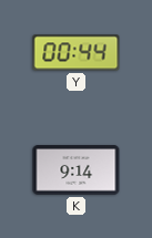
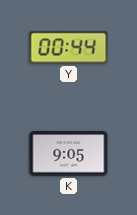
K: 9:14 -> 9:05
